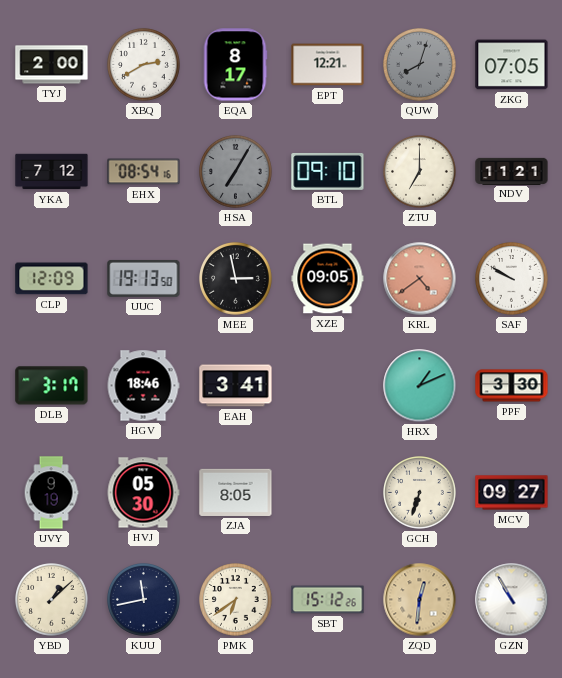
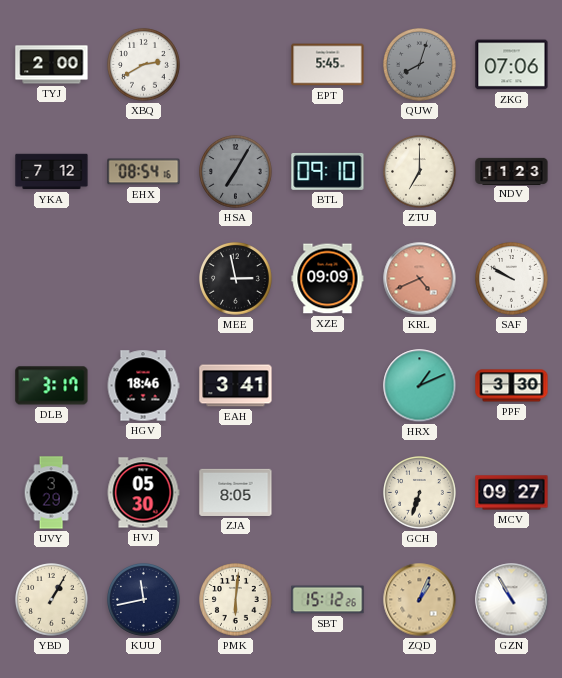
EQA: 8:17 -> none
EPT: 12:21 -> 5:45
ZKG: 07:05 -> 07:06
NDV: 11:21 -> 11:23
CLP: 12:09 -> none
UUC: 19:13 -> none
XZE: 09:05 -> 09:09
KRL: 4:39 -> 4:41
UVY: 9:19 -> 3:29
YBD: 1:08 -> 1:05
PMK: 6:39 -> 6:01
ZQD: 12:31 -> 1:04
